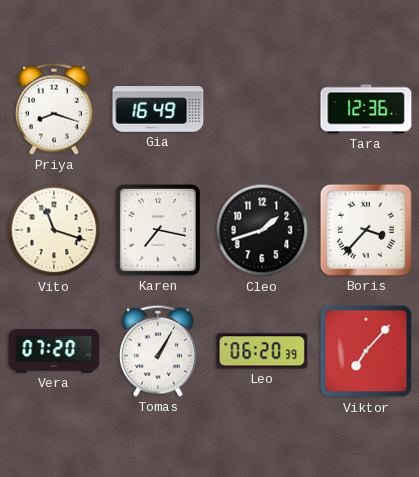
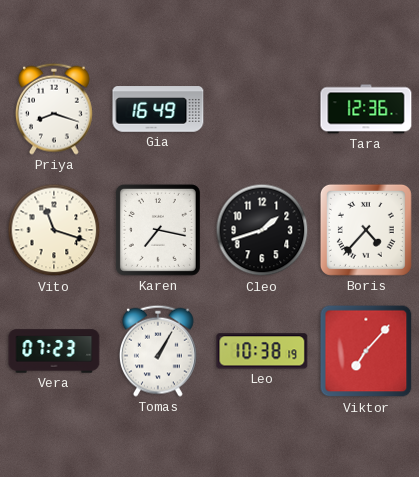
Boris: 3:37 -> 4:37
Vera: 07:20 -> 07:23
Leo: 06:20 -> 10:38
